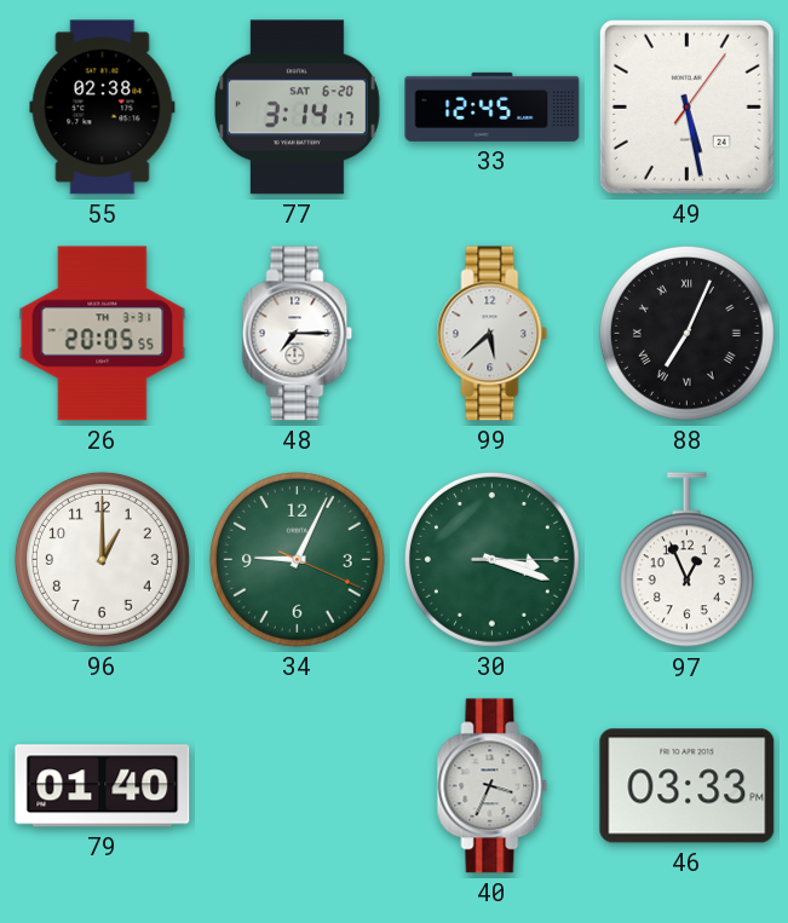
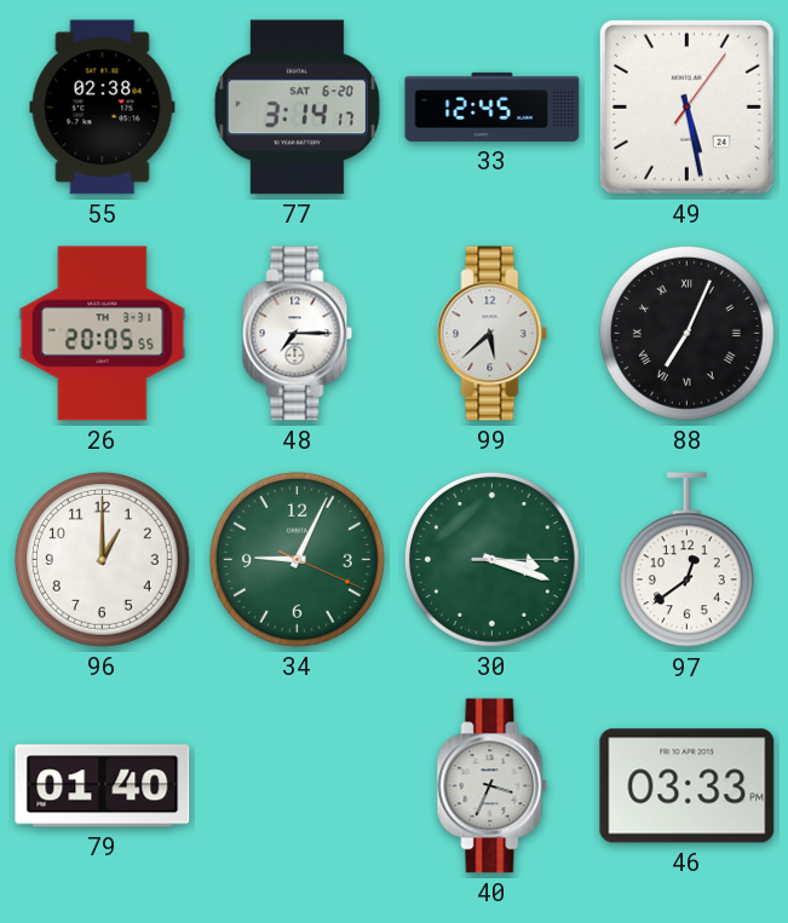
97: 12:56 -> 12:39
